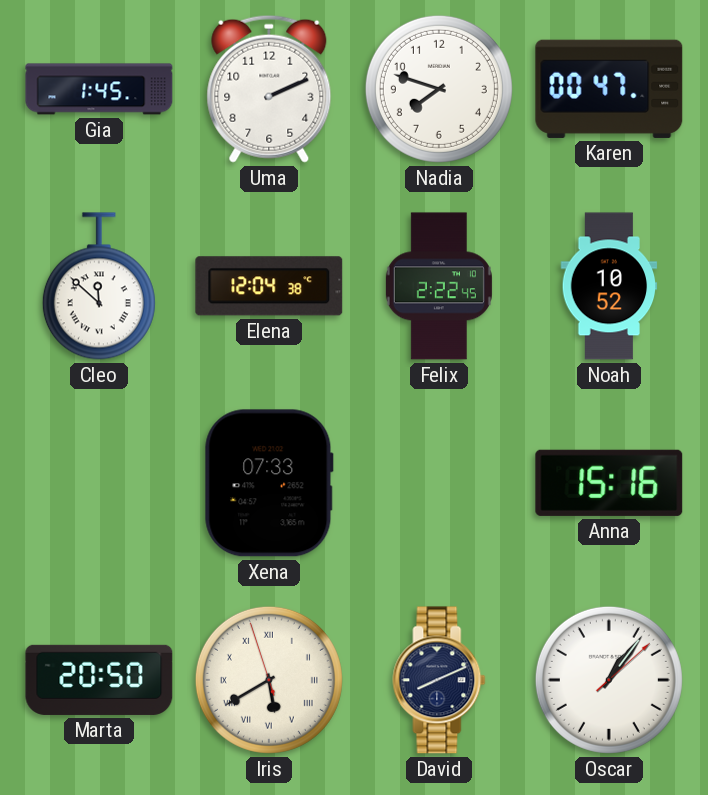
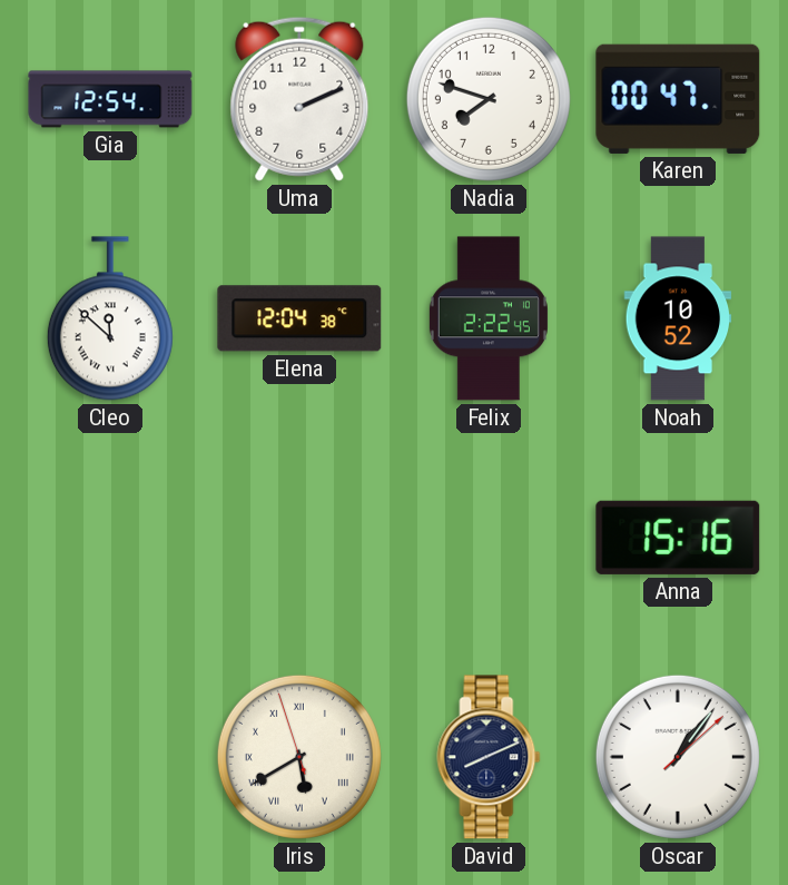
Gia: 1:45 -> 12:54
Xena: 07:33 -> none
Marta: 20:50 -> none
